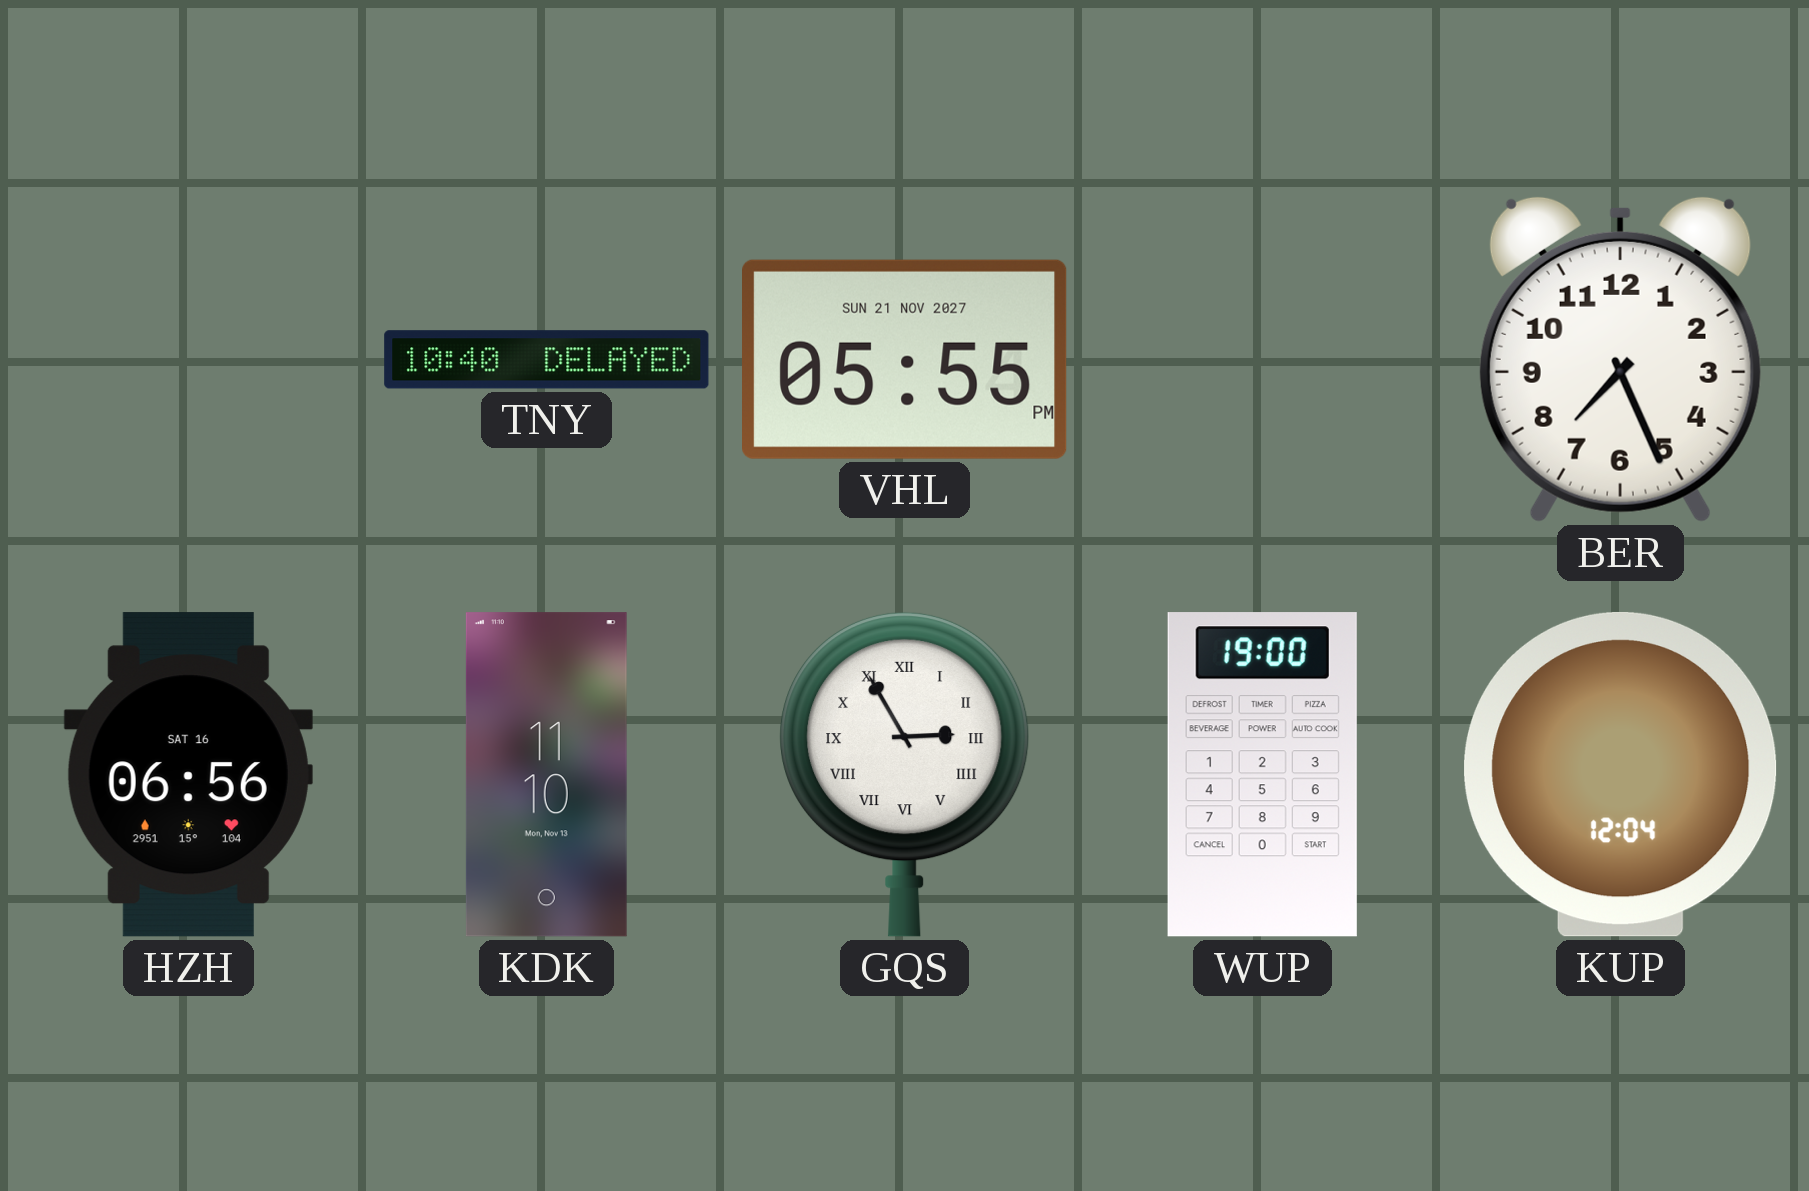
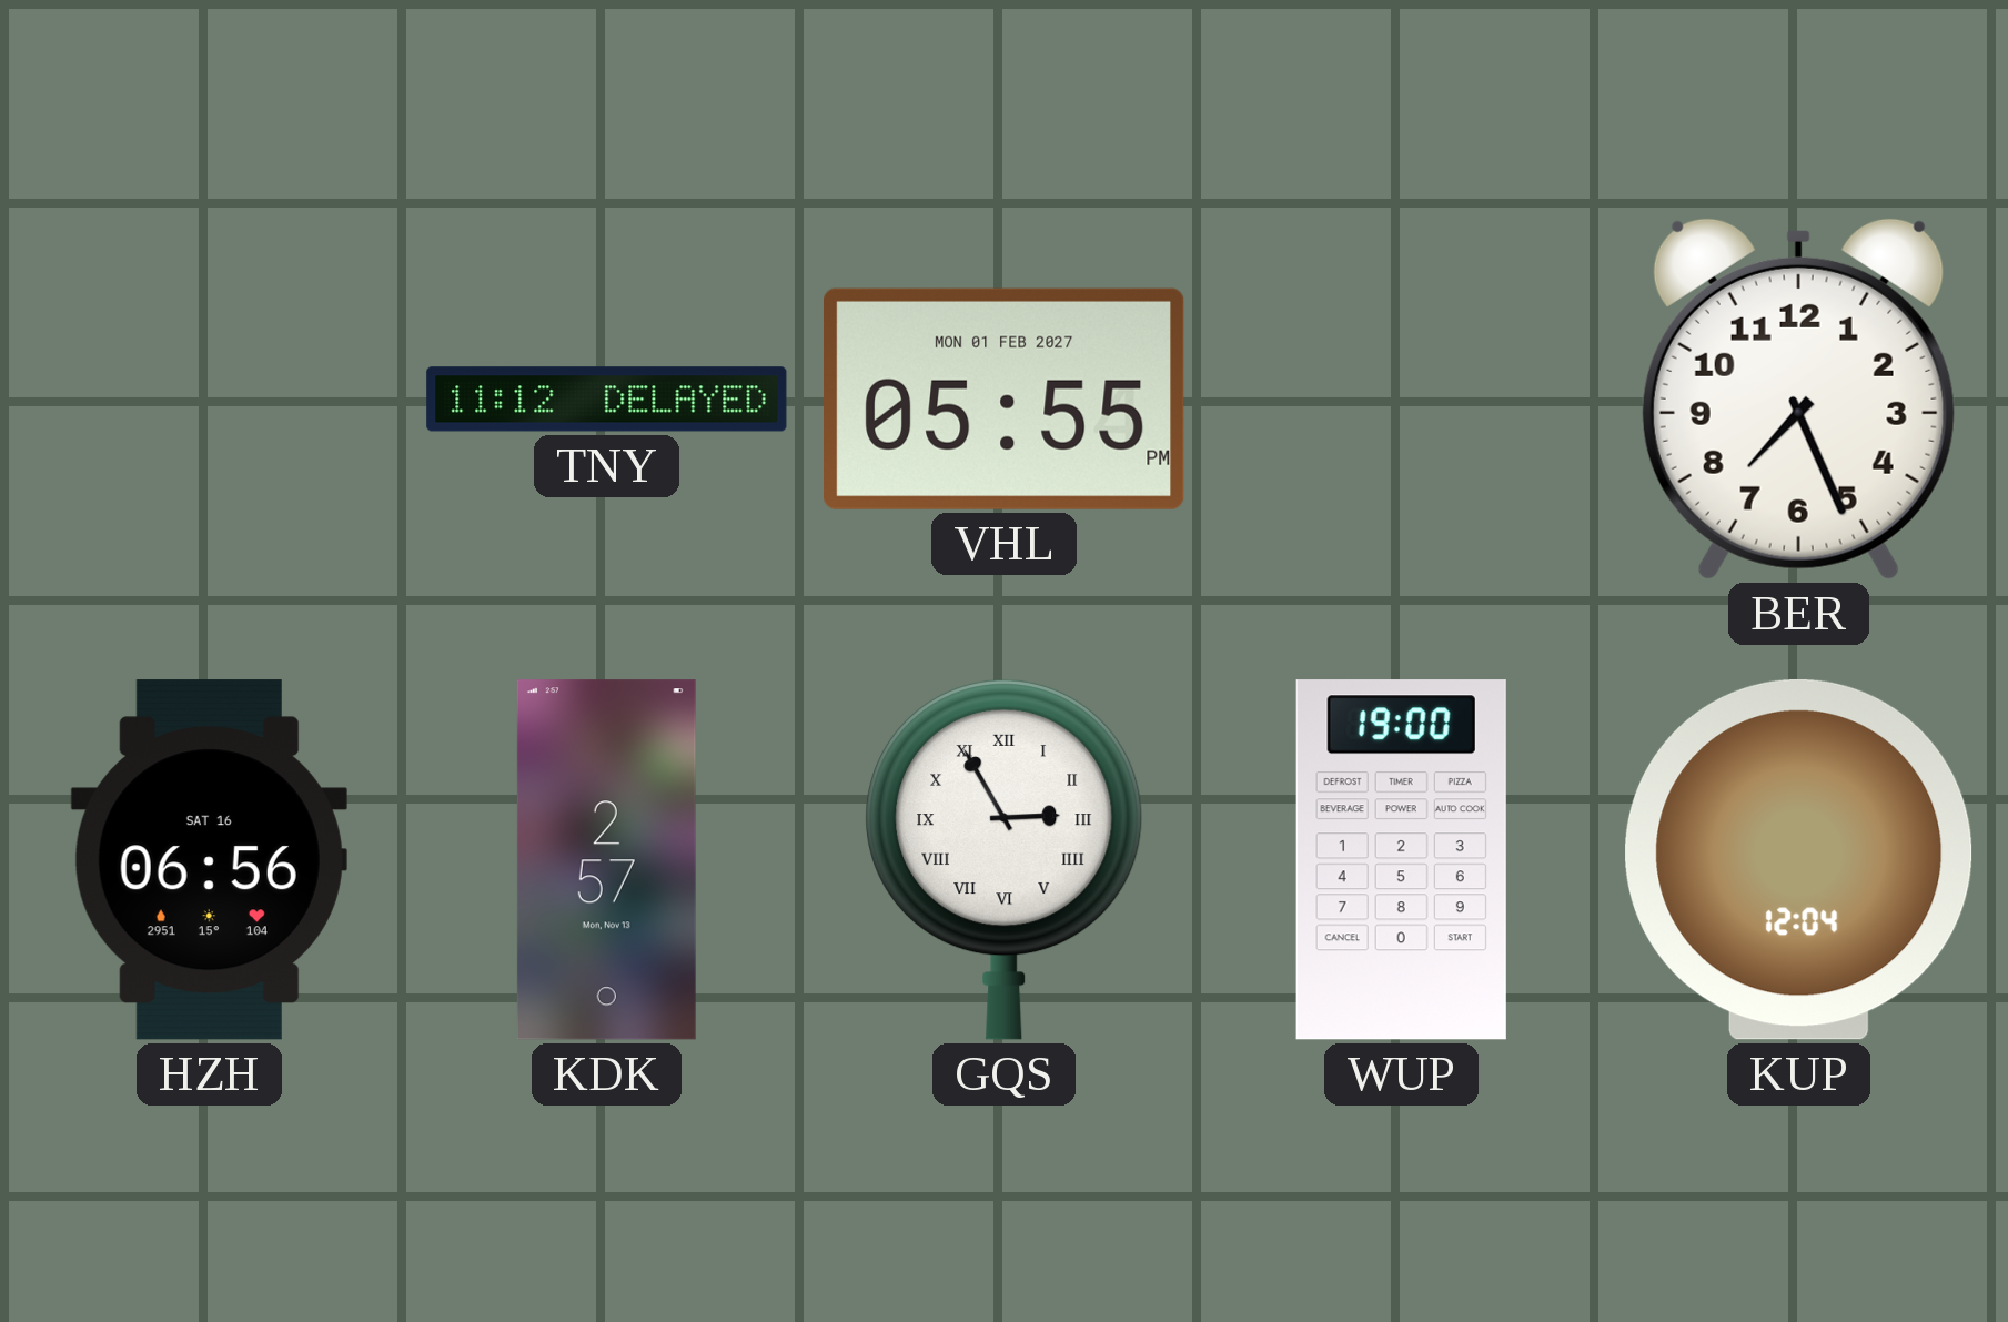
TNY: 10:40 -> 11:12
VHL date: SUN 21 NOV 2027 -> MON 01 FEB 2027
KDK: 11:10 -> 2:57
